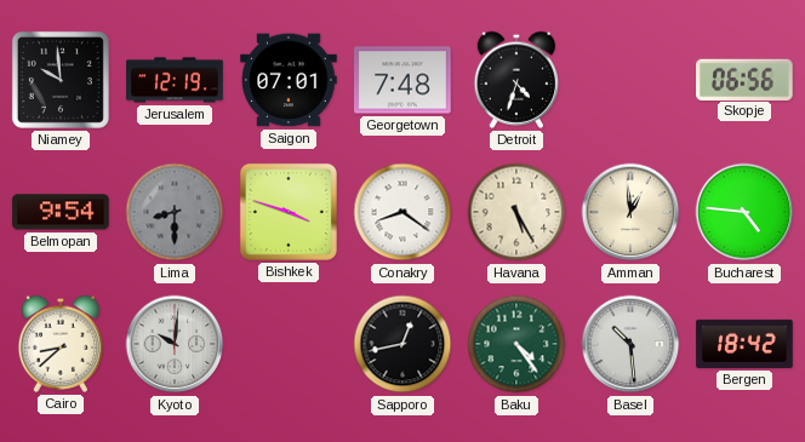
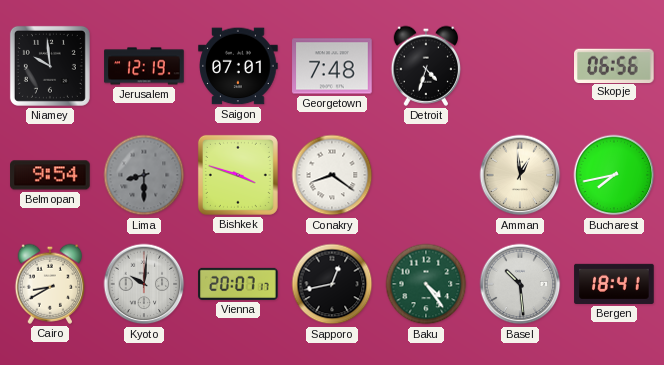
Havana: 5:25 -> none
Bucharest: 4:46 -> 7:43
Cairo: 8:38 -> 8:40
Vienna: none -> 20:07
Bergen: 18:42 -> 18:41
